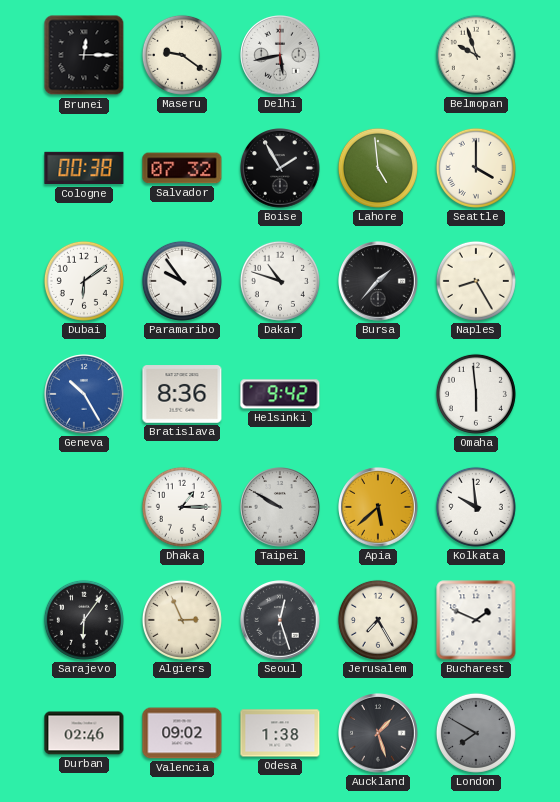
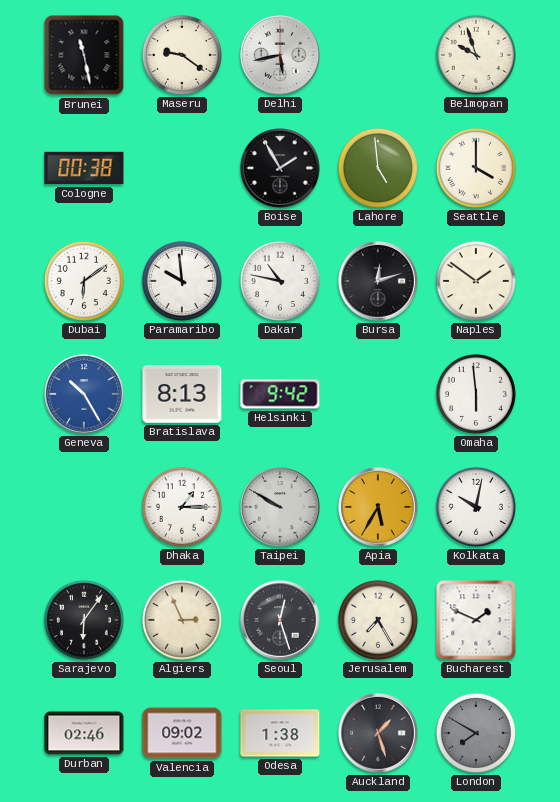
Brunei: 12:15 -> 11:28
Salvador: 07:32 -> none
Paramaribo: 9:54 -> 9:59
Dakar: 10:48 -> 10:47
Bursa: 1:37 -> 12:12
Naples: 8:25 -> 1:51
Bratislava: 8:36 -> 8:13
Apia: 5:38 -> 5:35
Kolkata: 9:59 -> 10:02
